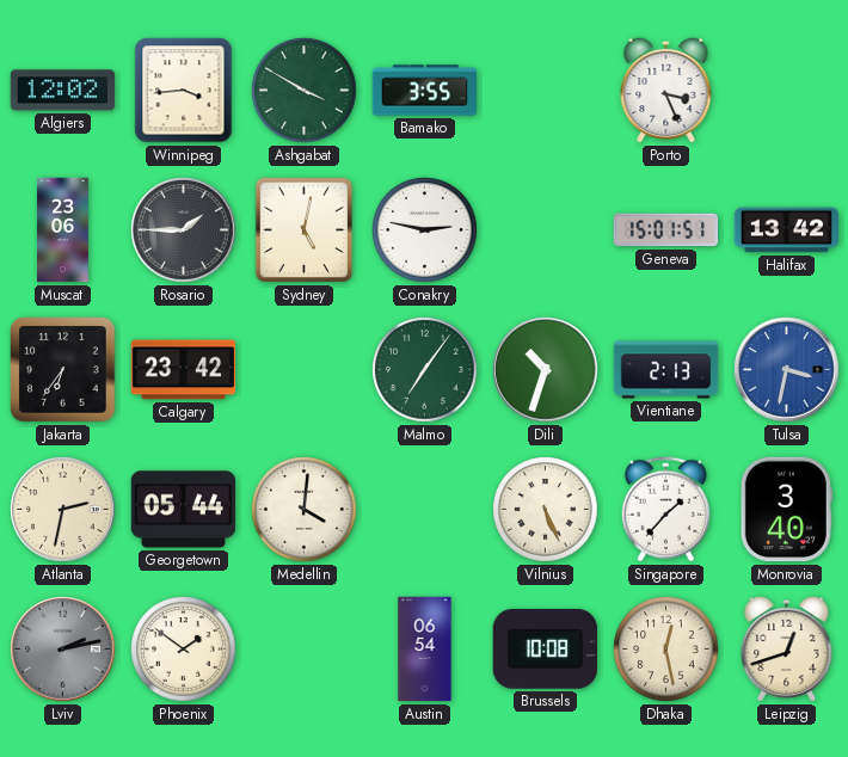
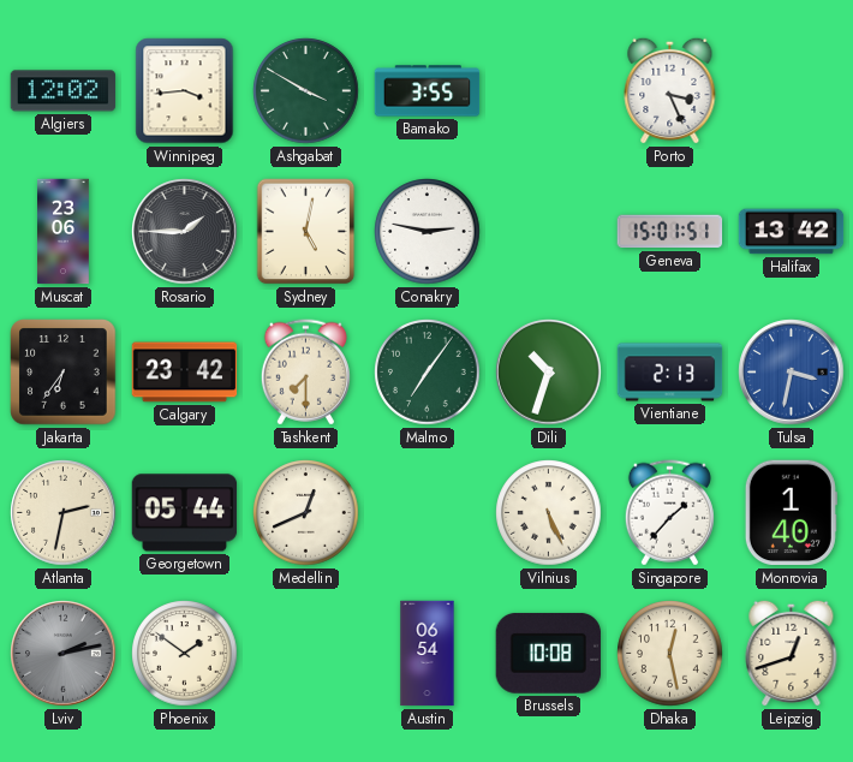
Tashkent: none -> 7:30
Medellin: 4:01 -> 12:41
Monrovia: 3:40 -> 1:40
